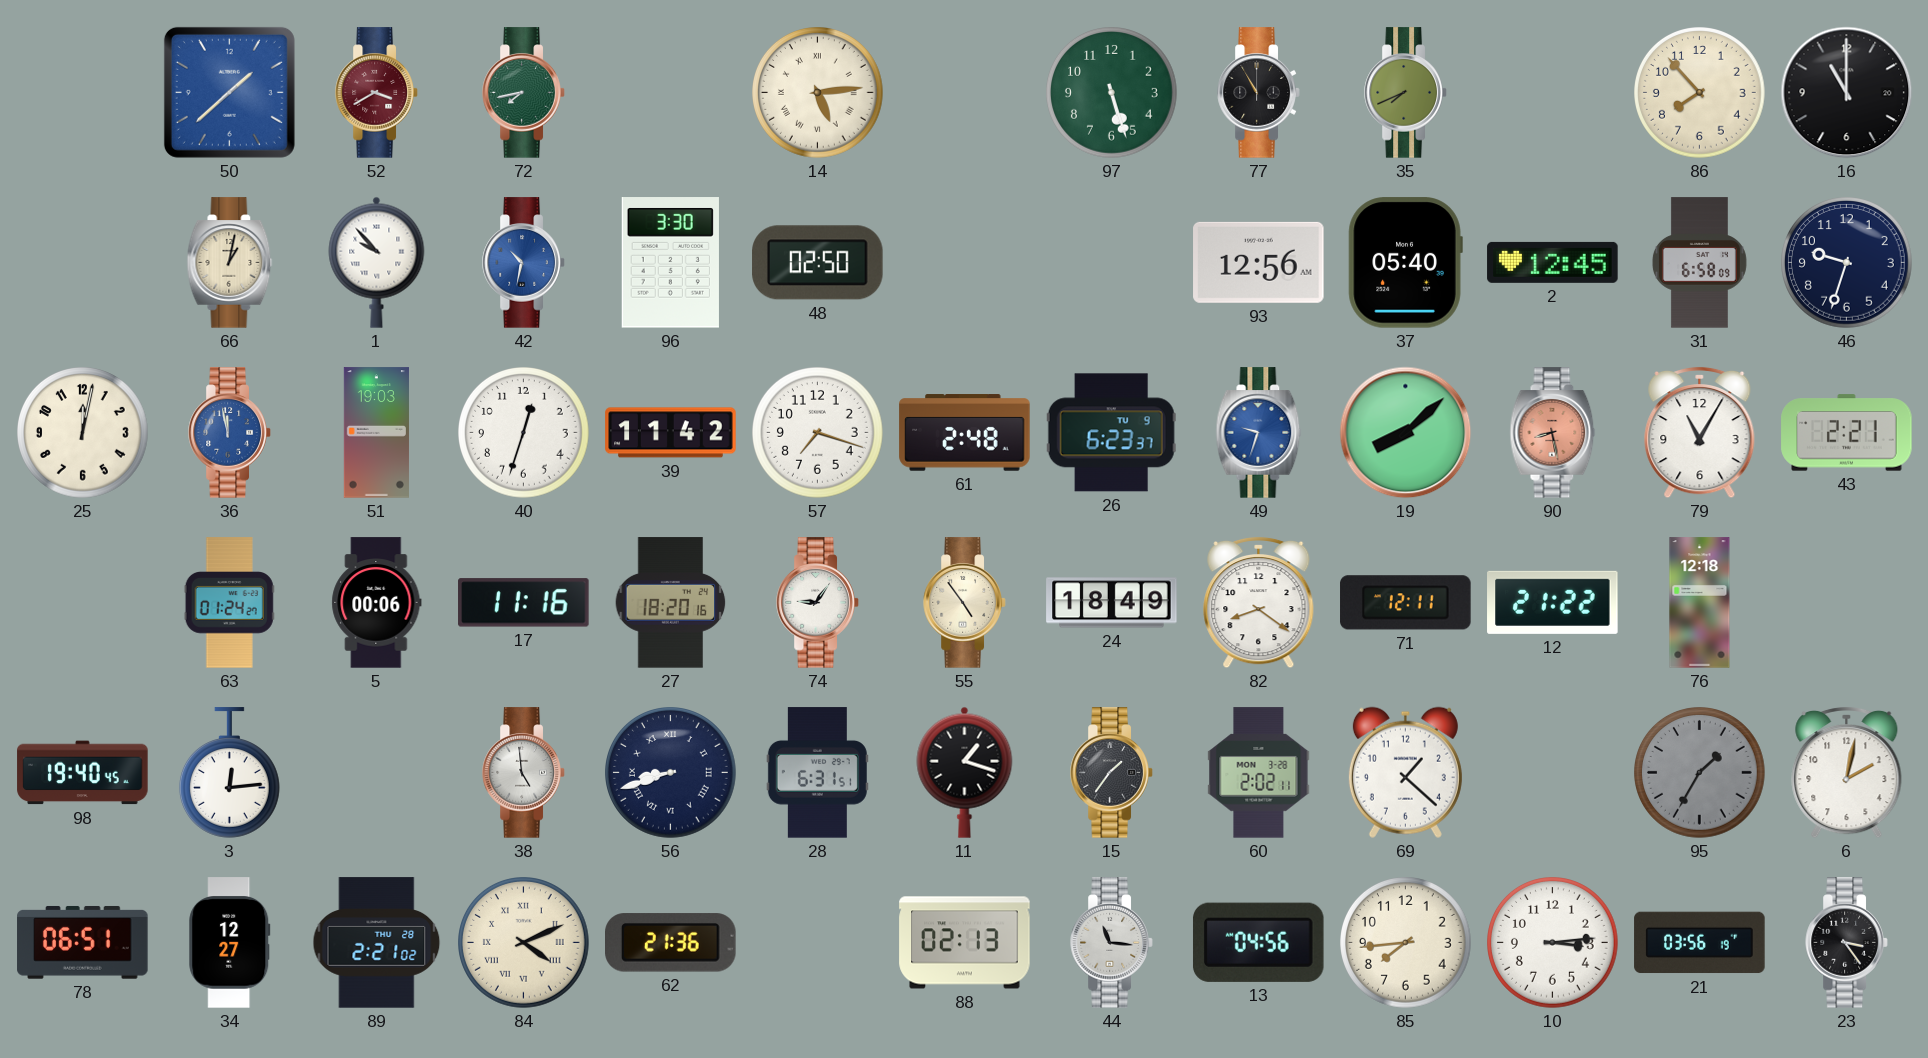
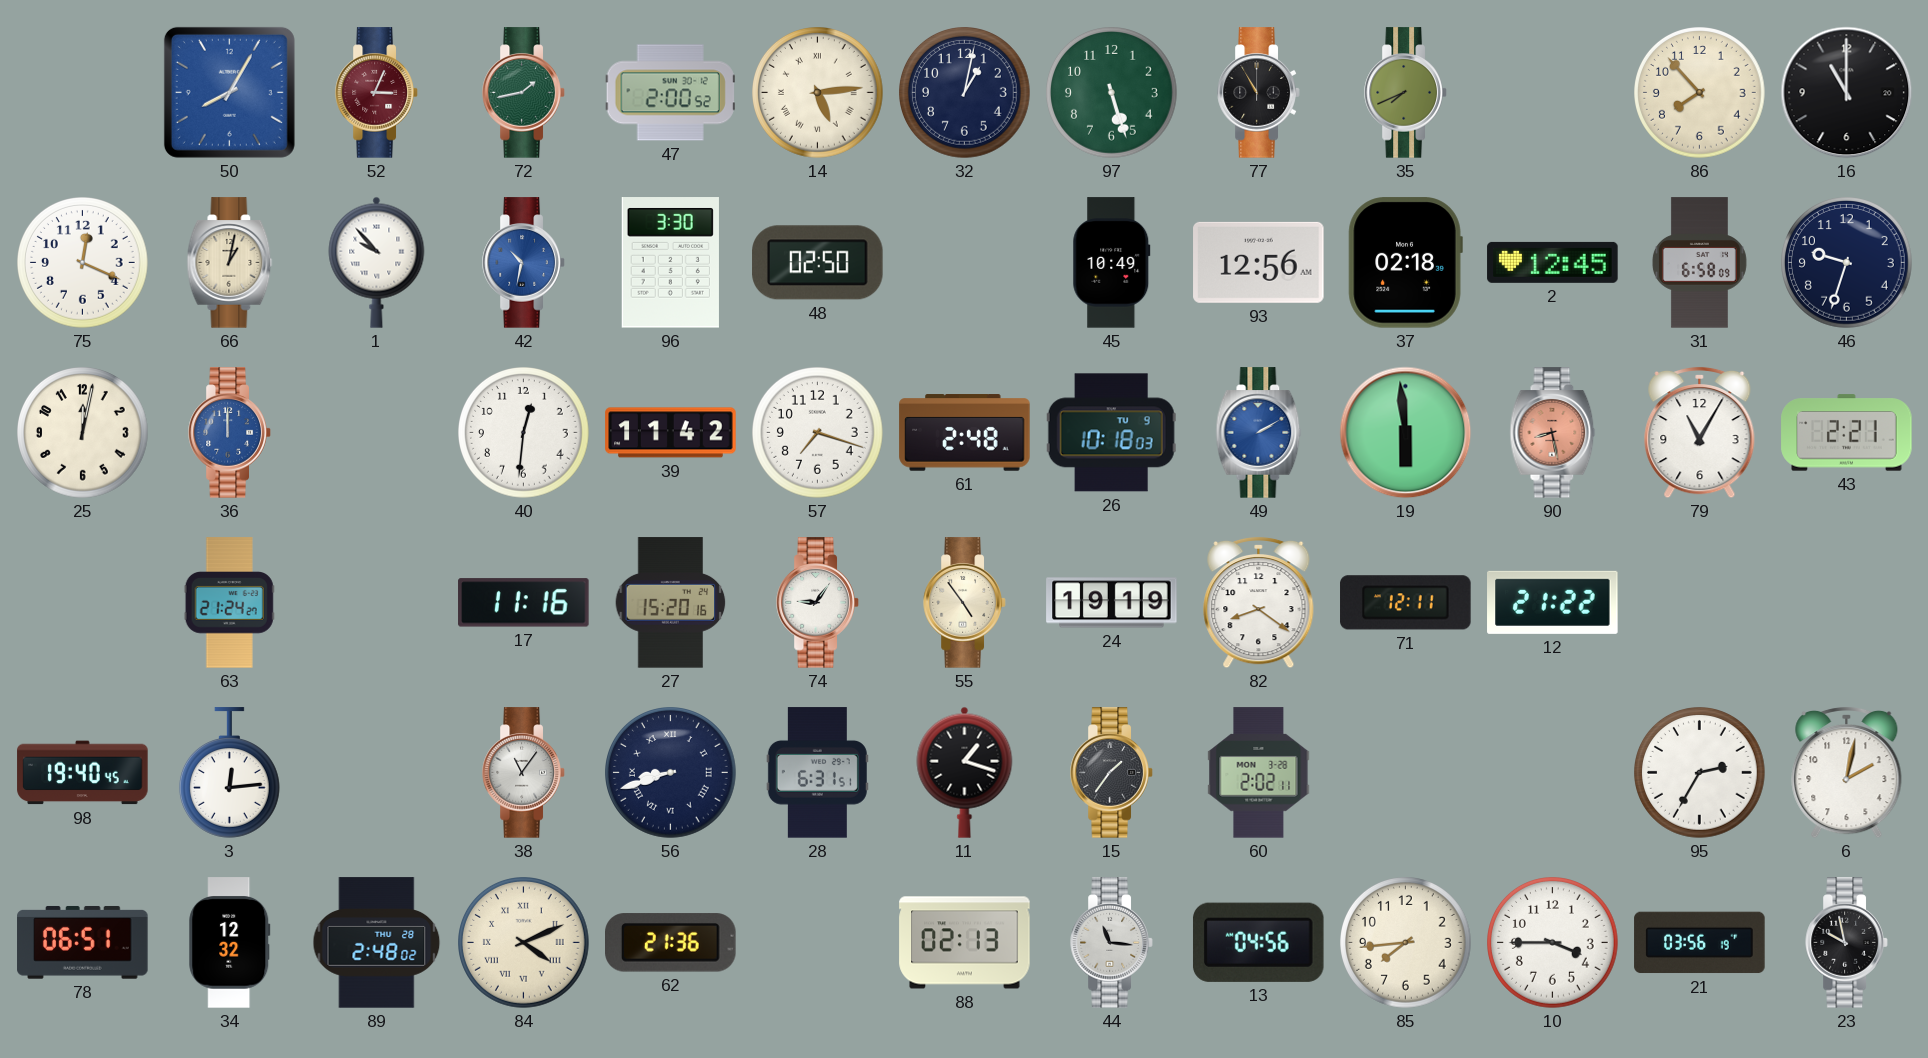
50: 1:38 -> 8:05
52: 3:40 -> 3:04
72: 7:43 -> 1:43
47: none -> 2:00
32: none -> 1:02
75: none -> 12:19
45: none -> 10:49
37: 05:40 -> 02:18
36: 11:58 -> 12:00
51: 19:03 -> none
40: 12:33 -> 12:31
26: 6:23 -> 10:18
49: 9:33 -> 2:10
19: 8:08 -> 5:59
63: 01:24 -> 21:24
5: 00:06 -> none
27: 18:20 -> 15:20
24: 18:49 -> 19:19
76: 12:18 -> none
38: 4:59 -> 11:06
69: 1:22 -> none
95: 1:35 -> 2:35
95 dial: grey -> white
34: 12:27 -> 12:32
89: 2:21 -> 2:48
10: 3:14 -> 3:45
23: 3:24 -> 9:58
